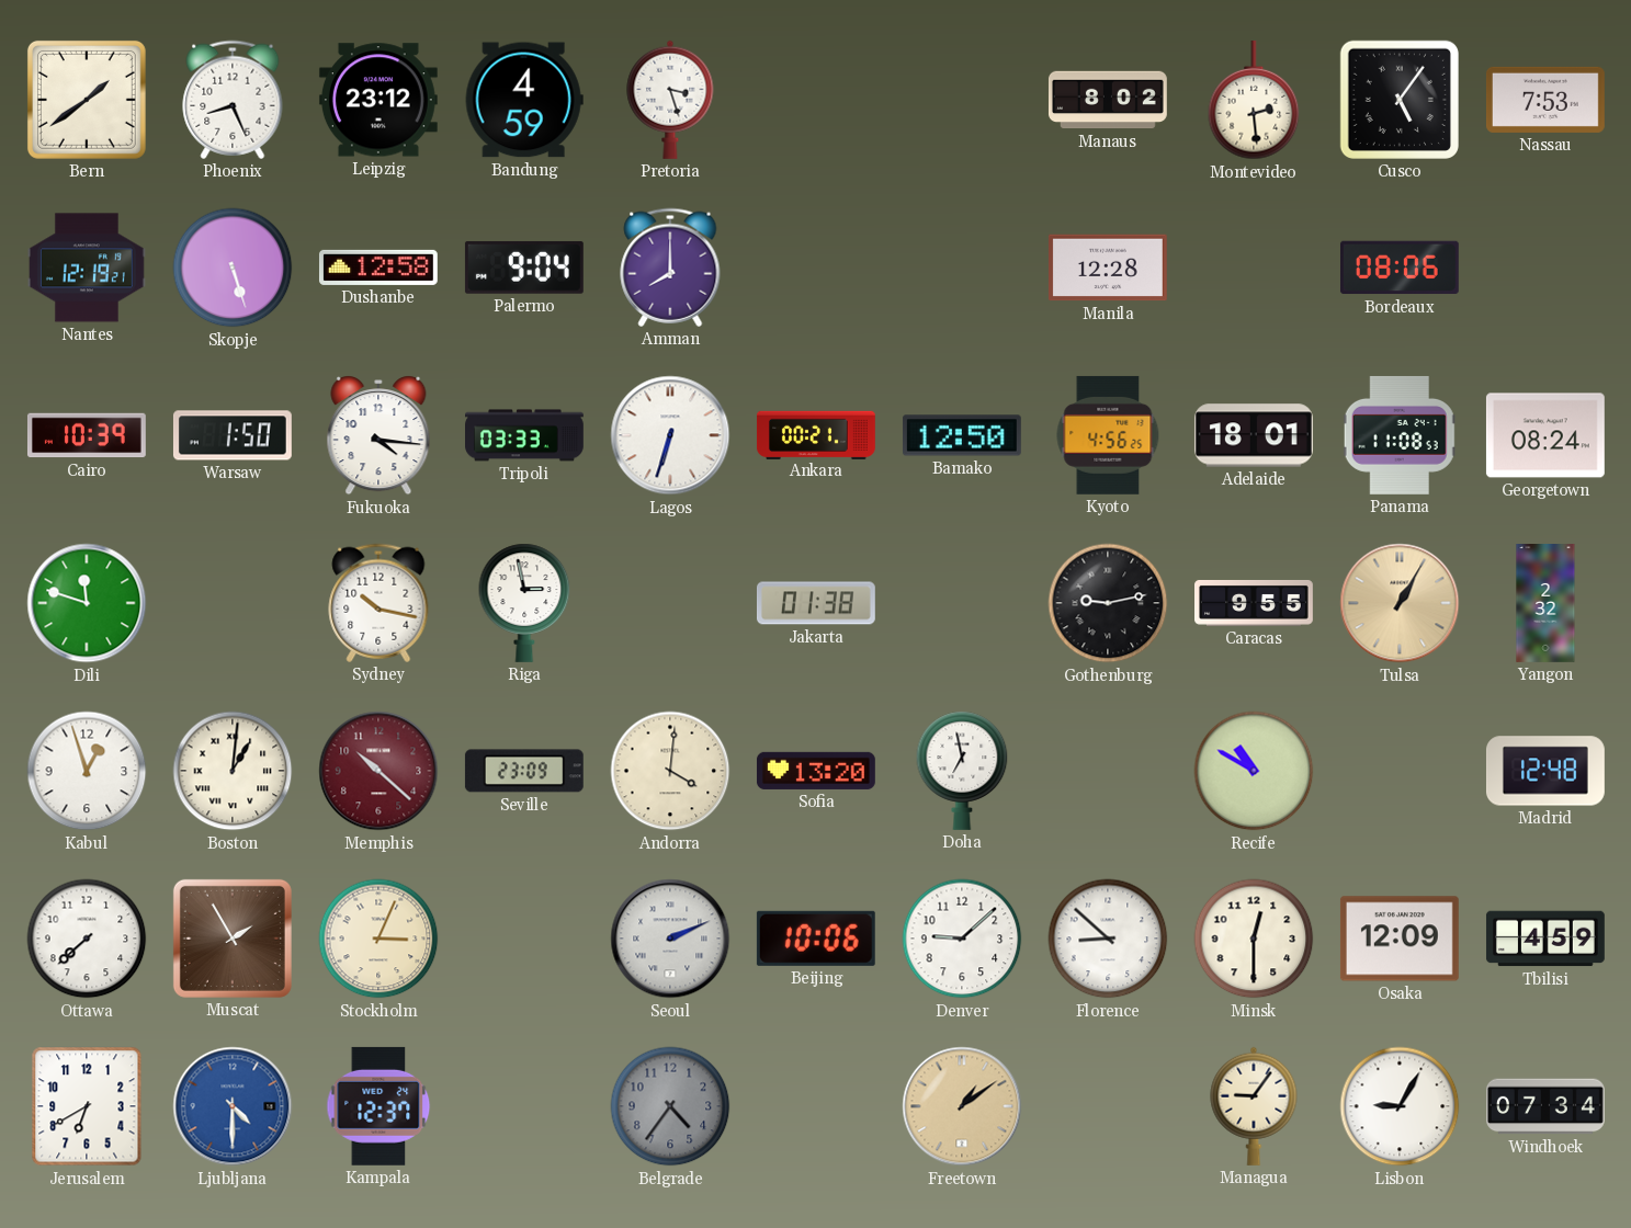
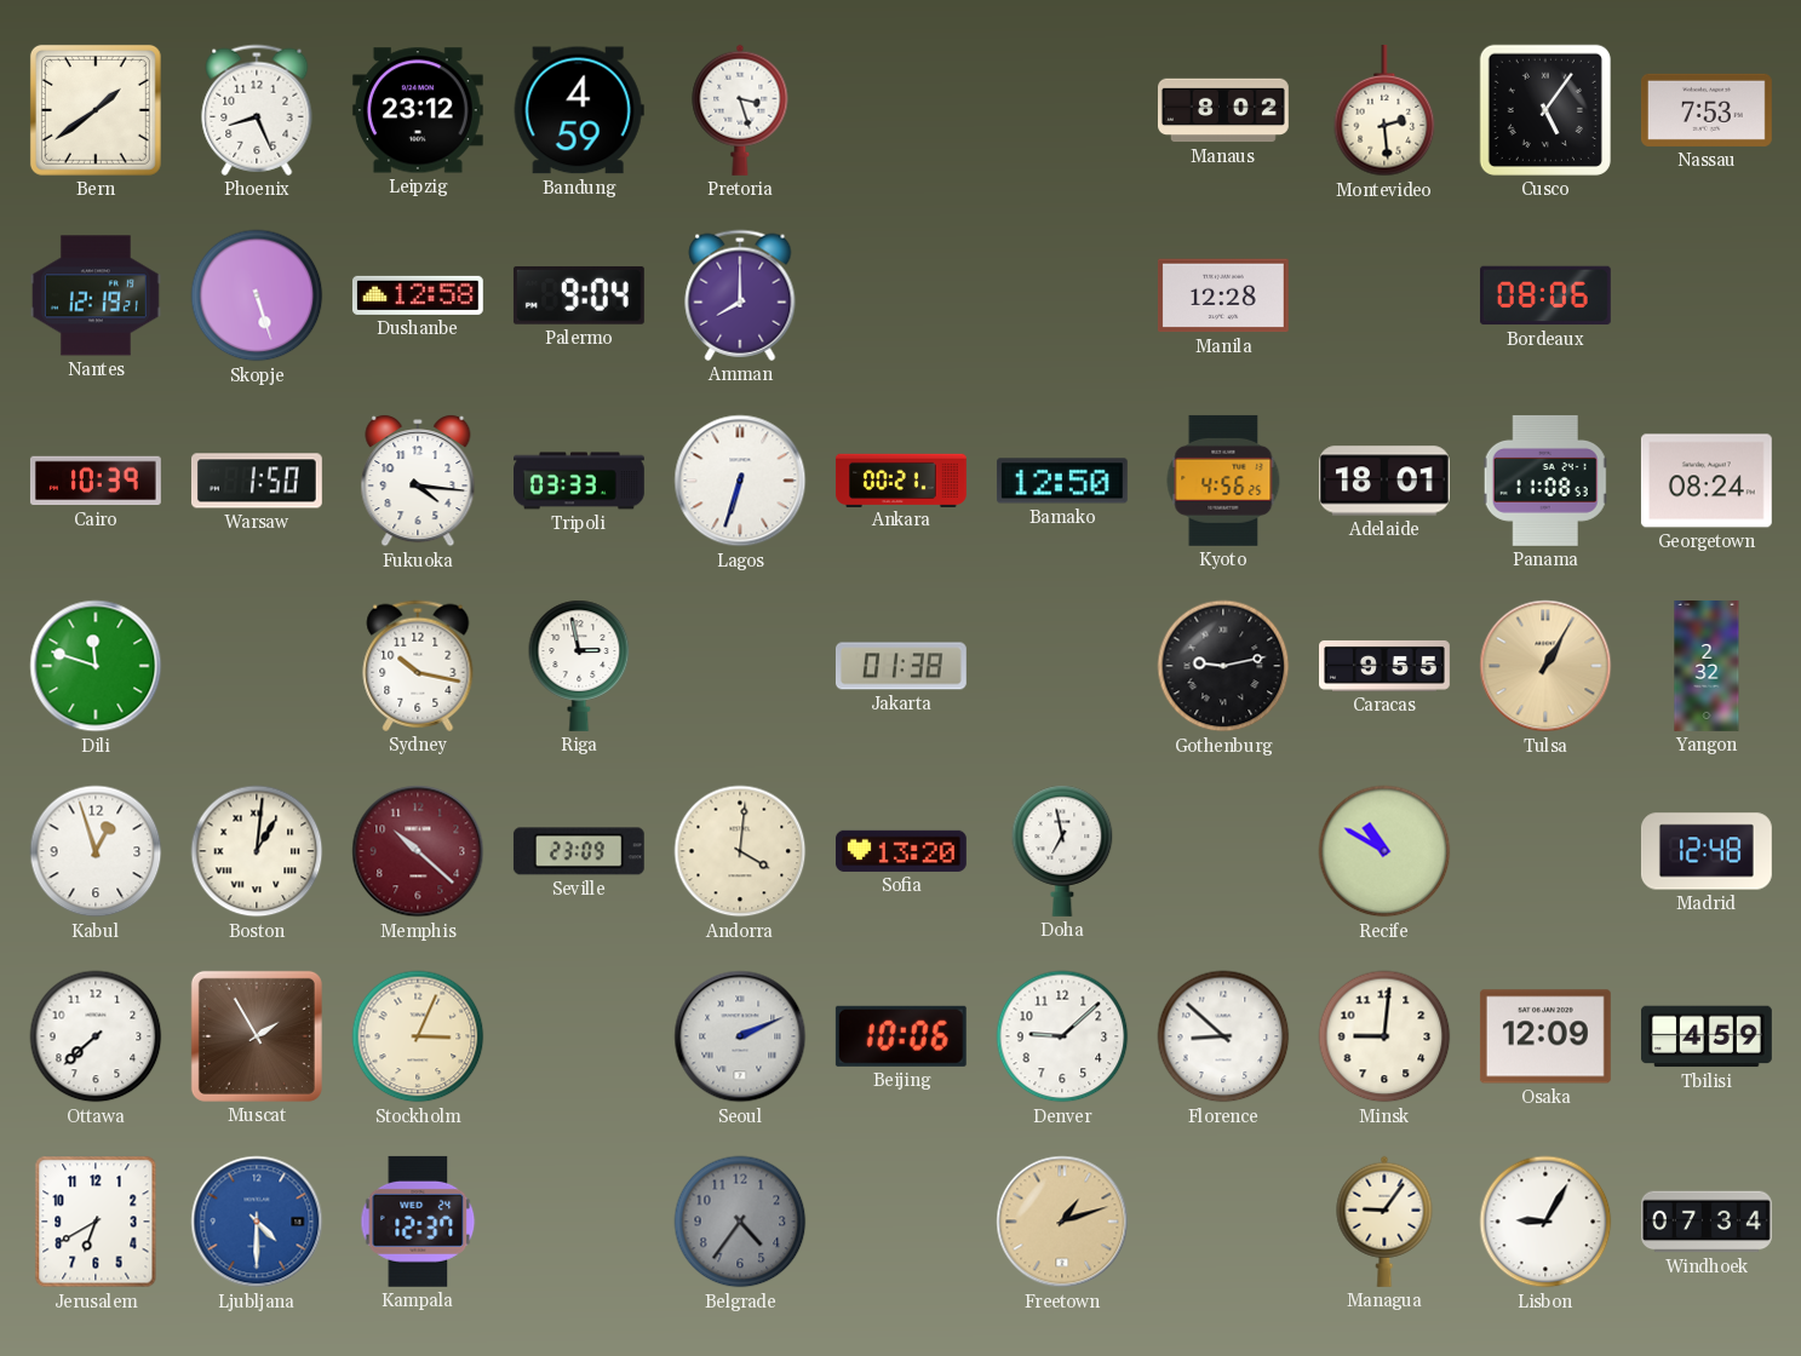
Minsk: 12:30 -> 9:01
Freetown: 1:09 -> 1:12
